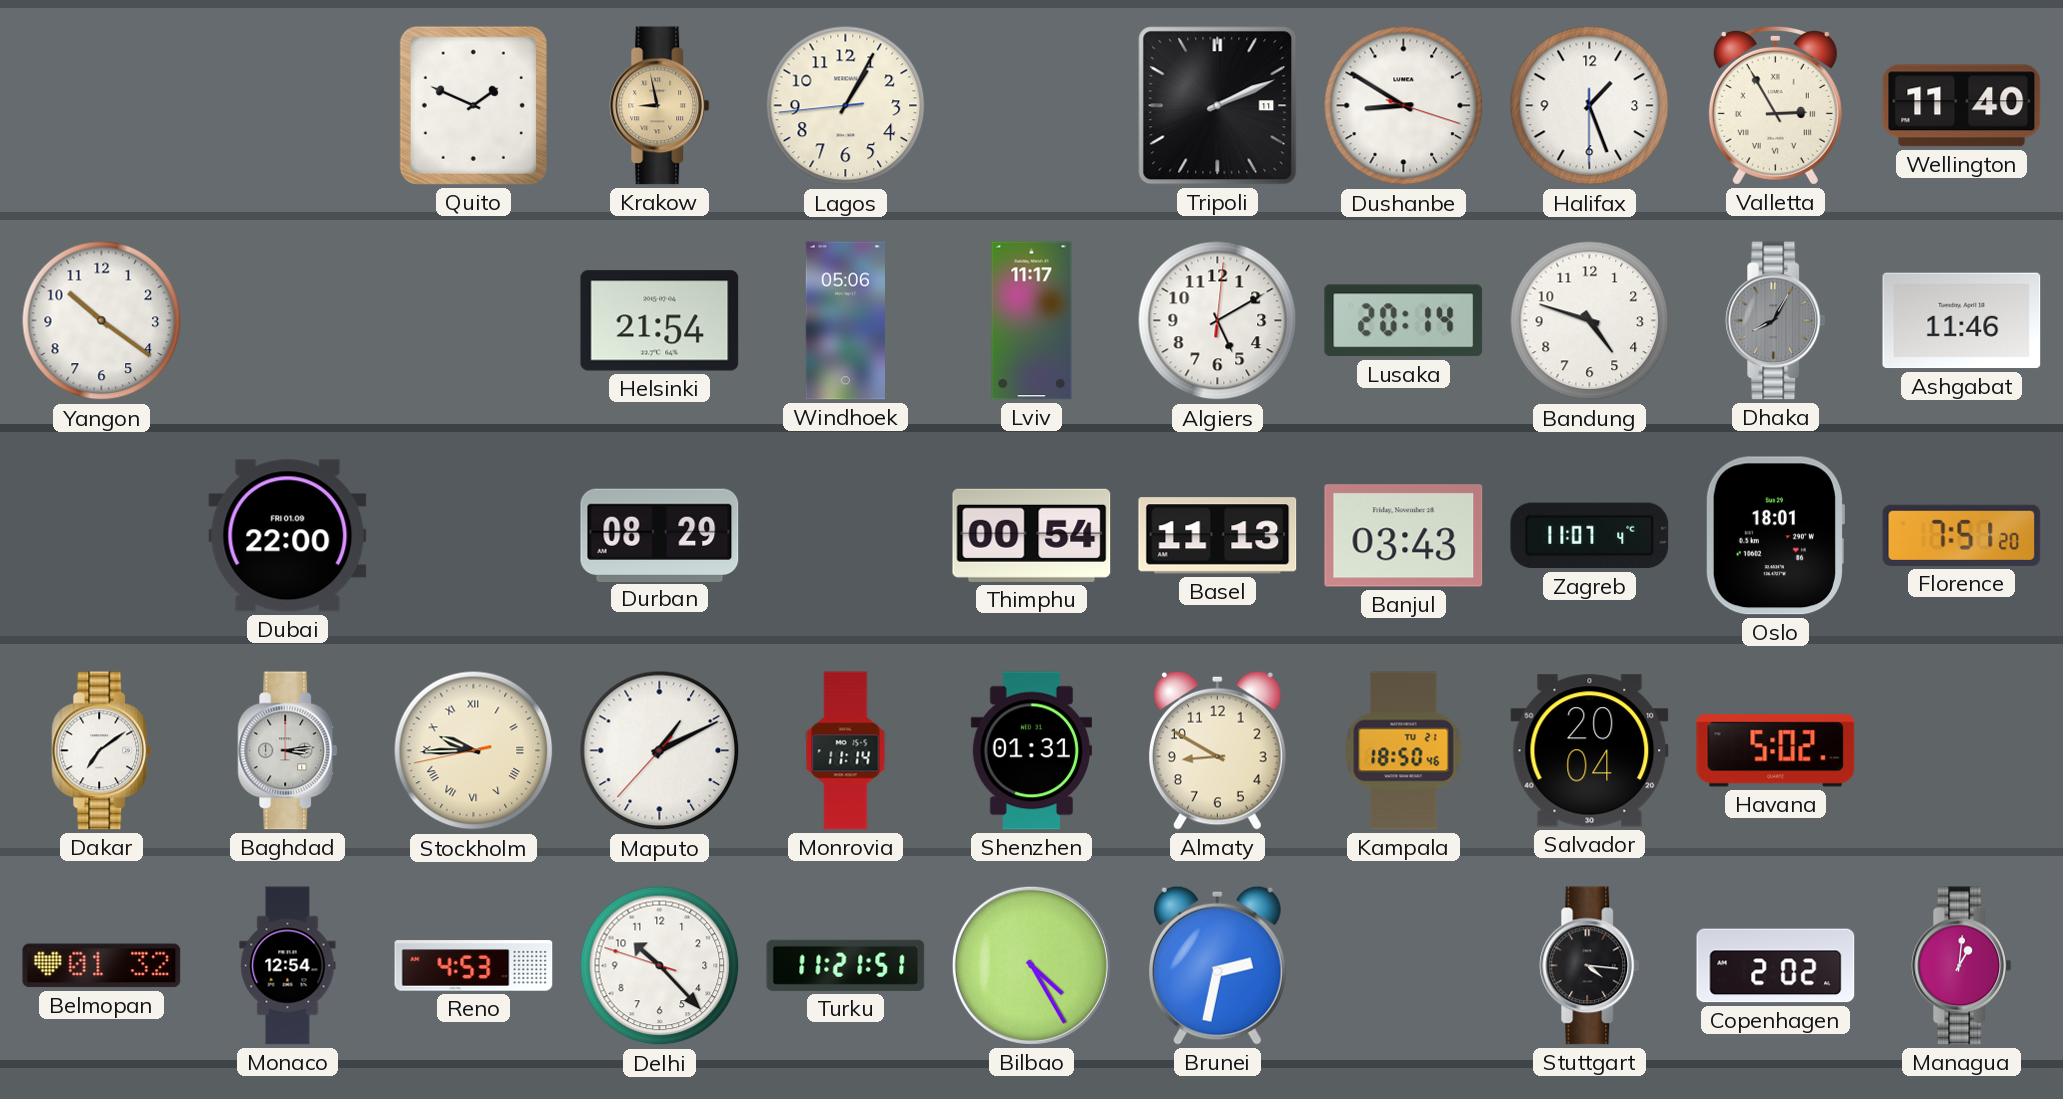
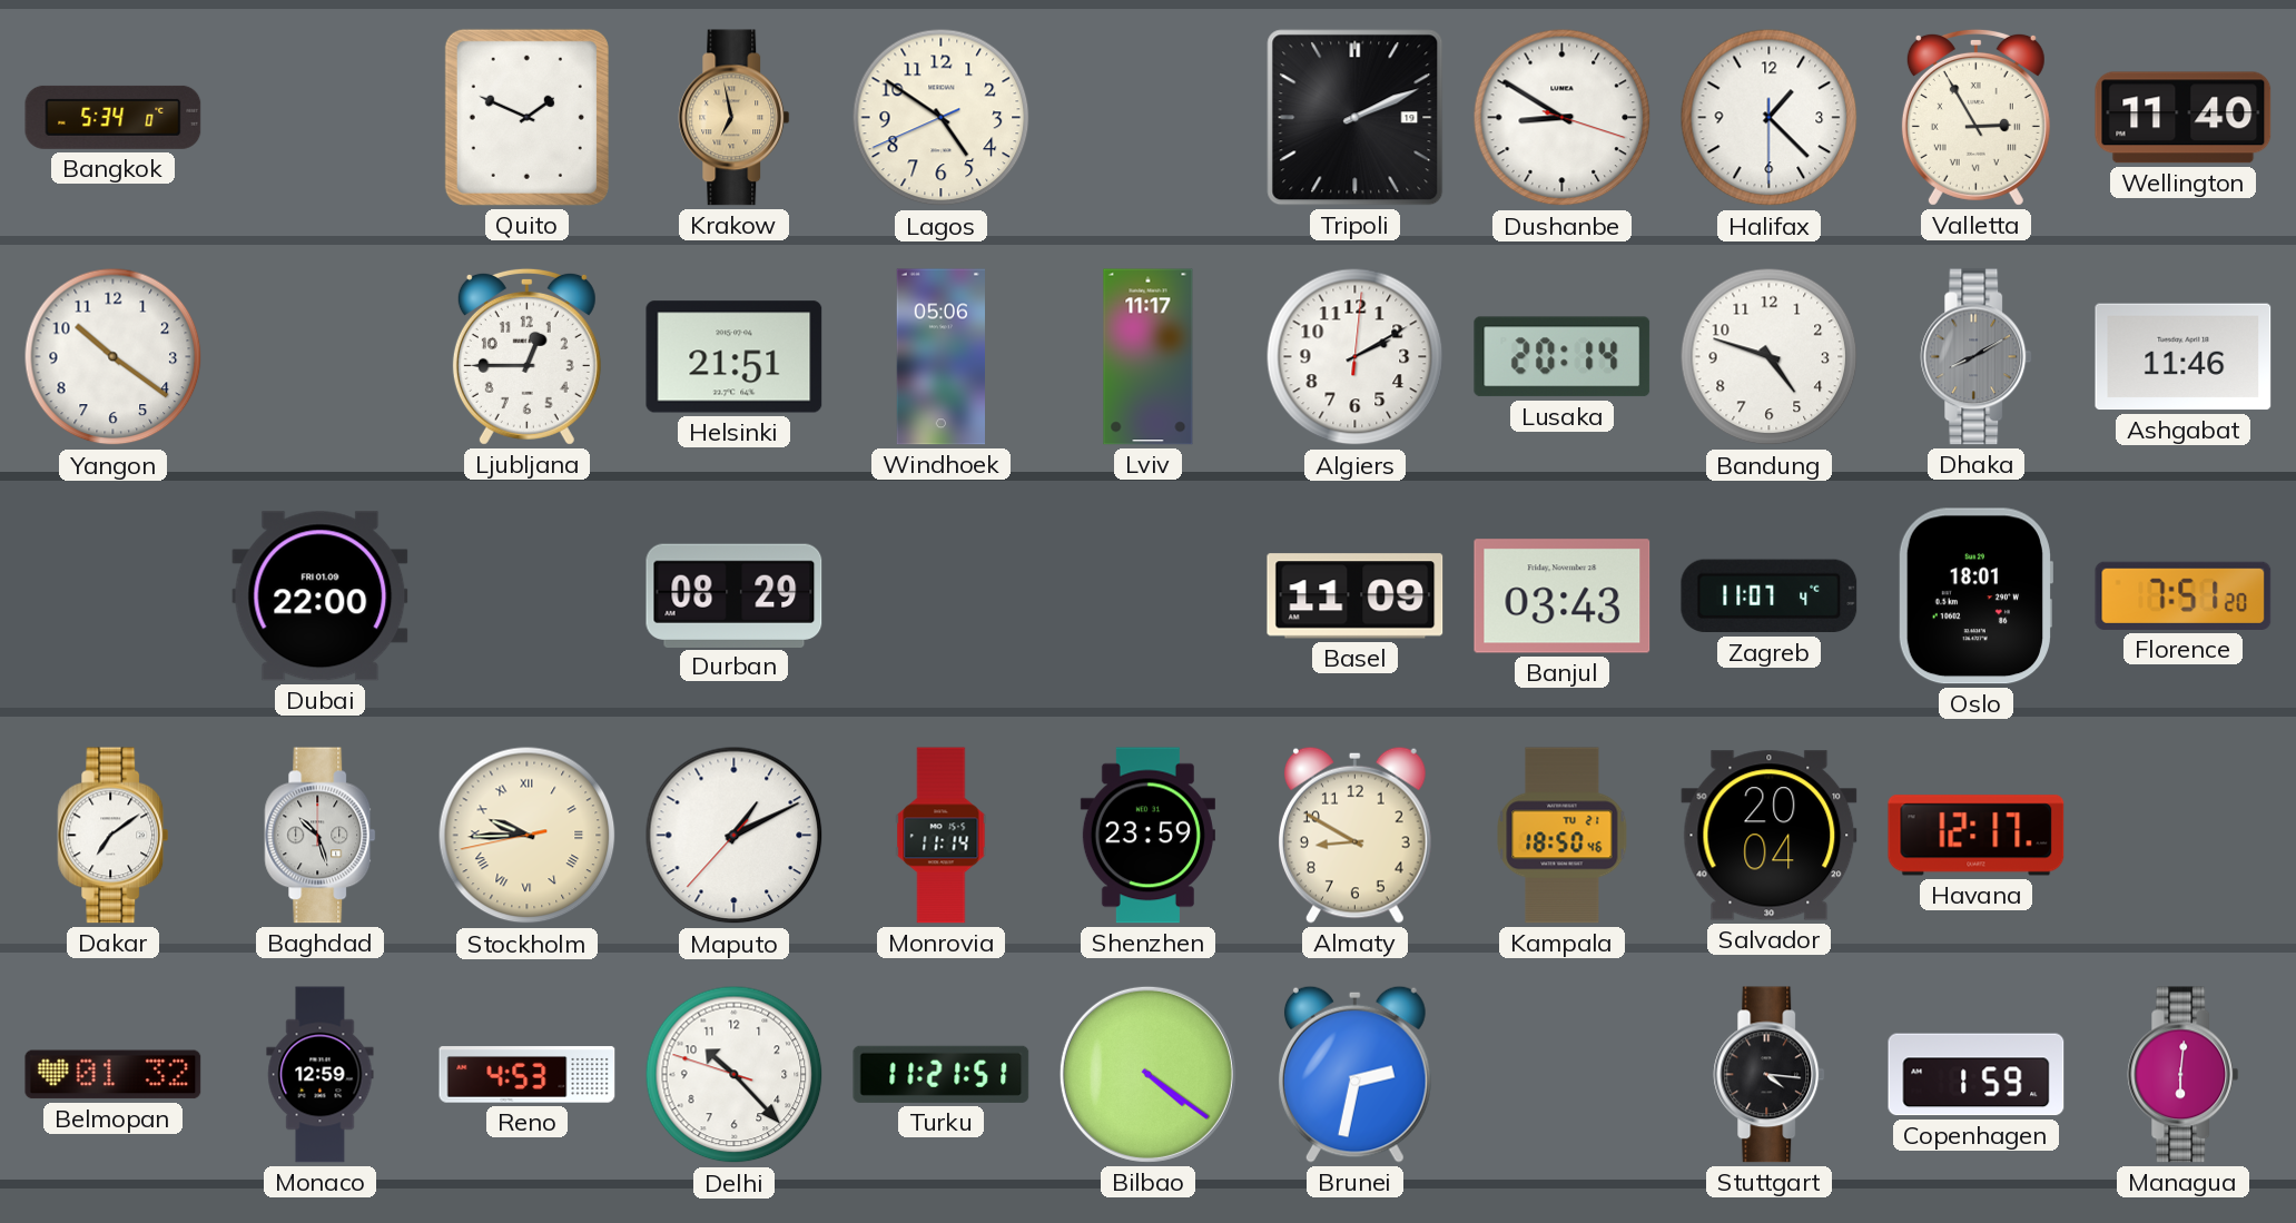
Bangkok: none -> 5:34
Krakow: 8:58 -> 6:58
Lagos: 1:04 -> 4:50
Tripoli date: 11 -> 19
Halifax: 1:26 -> 1:22
Ljubljana: none -> 12:45
Helsinki: 21:54 -> 21:51
Algiers: 5:10 -> 2:10
Dhaka: 8:05 -> 8:10
Thimphu: 00:54 -> none
Basel: 11:13 -> 11:09
Baghdad: 3:14 -> 10:27
Shenzhen: 01:31 -> 23:59
Havana: 5:02 -> 12:17
Monaco: 12:54 -> 12:59
Bilbao: 4:25 -> 4:21
Copenhagen: 2:02 -> 1:59
Managua: 1:01 -> 6:01
